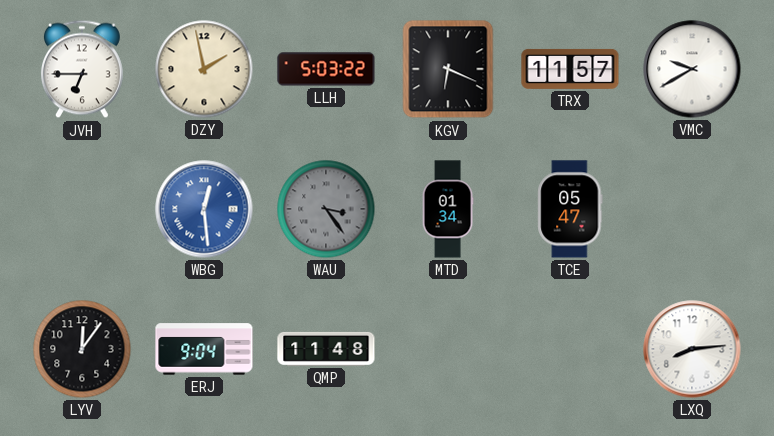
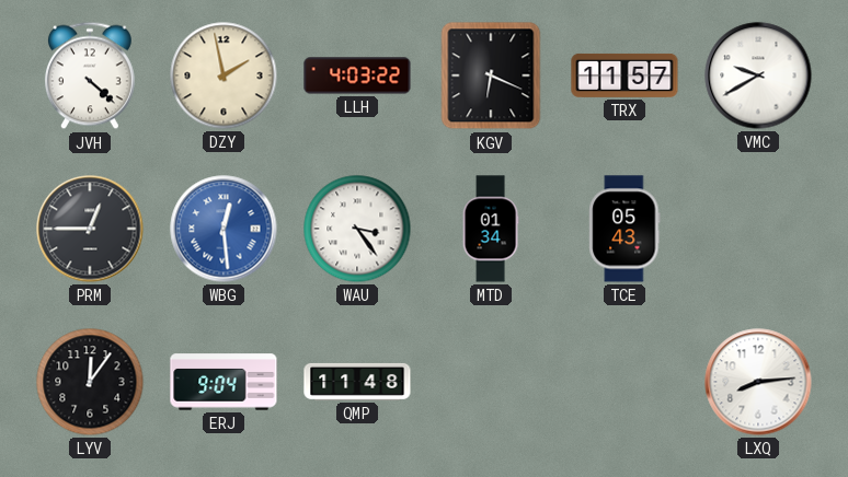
JVH: 6:45 -> 4:22
LLH: 5:03 -> 4:03
PRM: none -> 12:45
WAU dial: grey -> white
TCE: 05:47 -> 05:43
